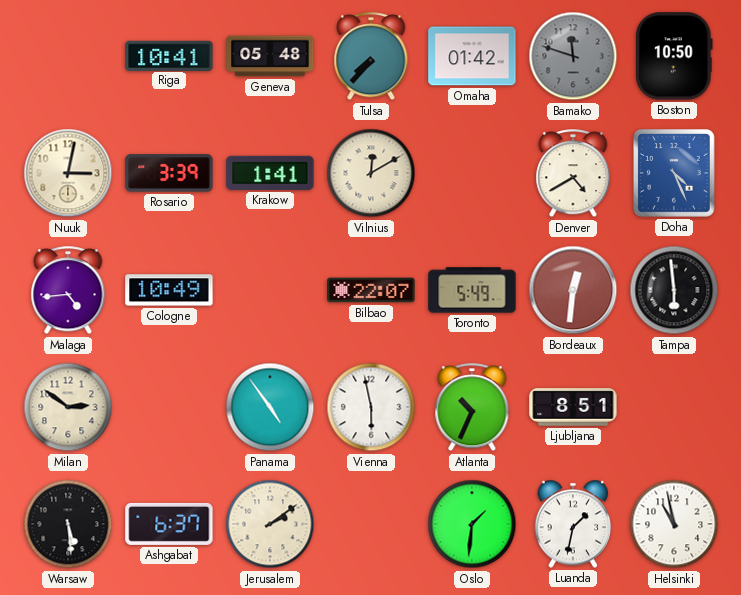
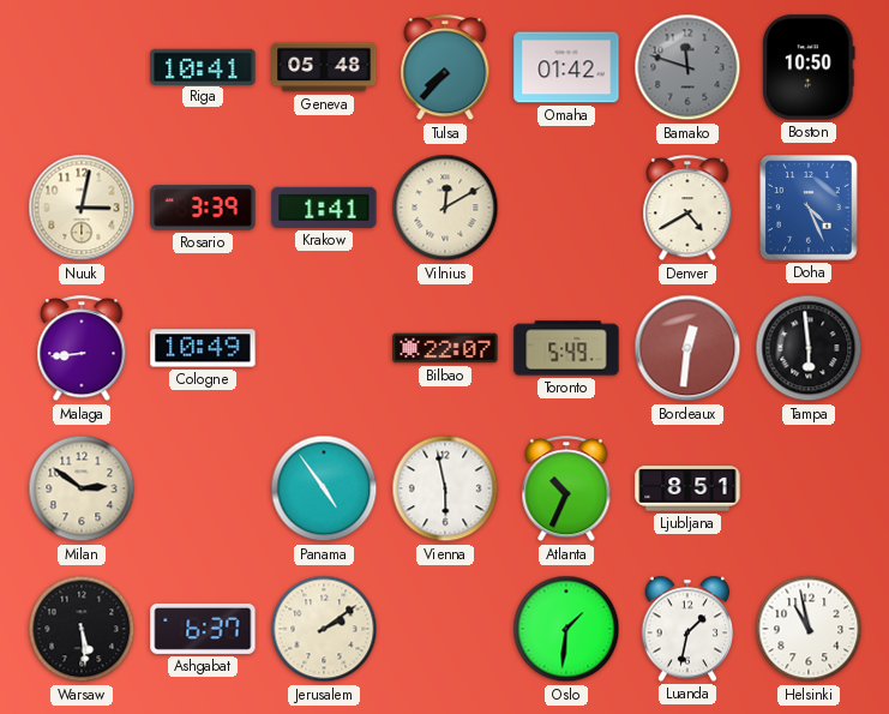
Malaga: 4:44 -> 8:44
